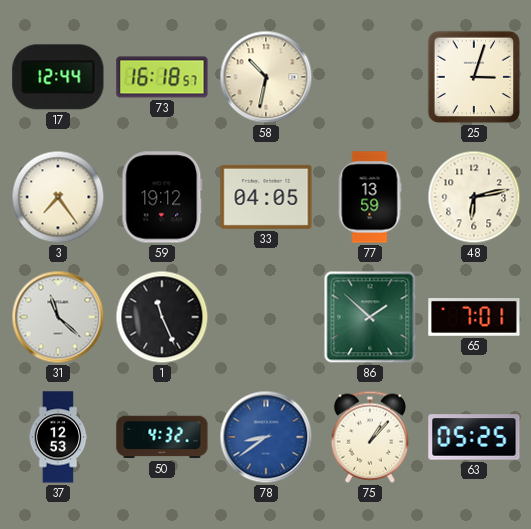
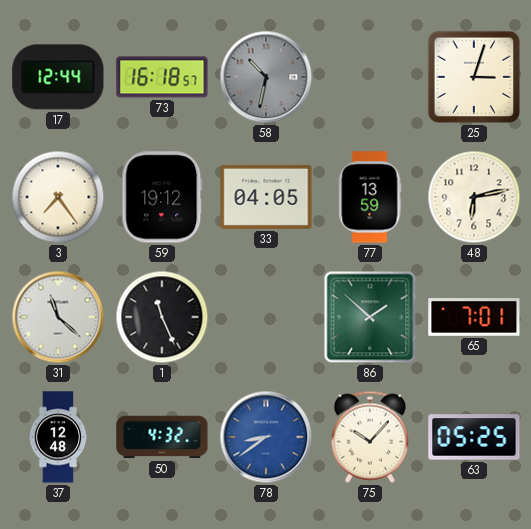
58 dial: cream -> grey
37: 12:53 -> 12:48
75: 1:07 -> 10:07
